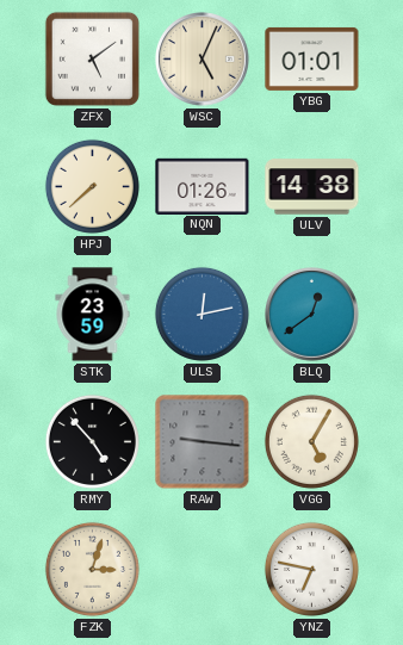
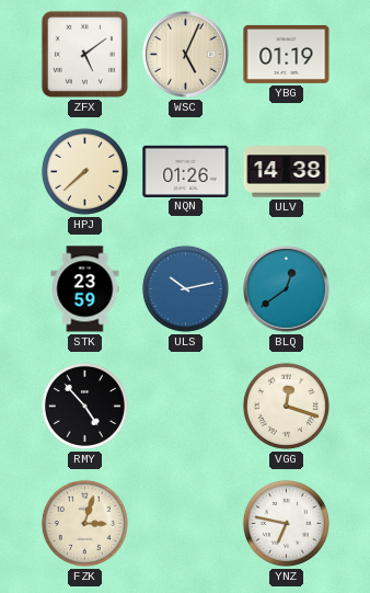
YBG: 01:01 -> 01:19
ULS: 12:13 -> 10:13
RAW: 9:16 -> none
VGG: 5:05 -> 12:18
